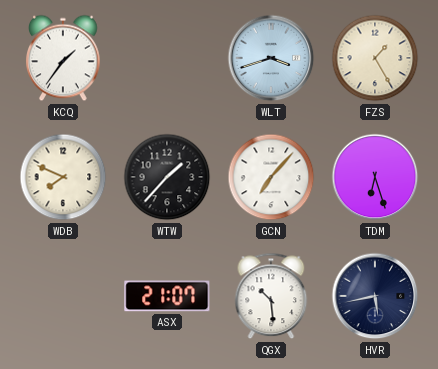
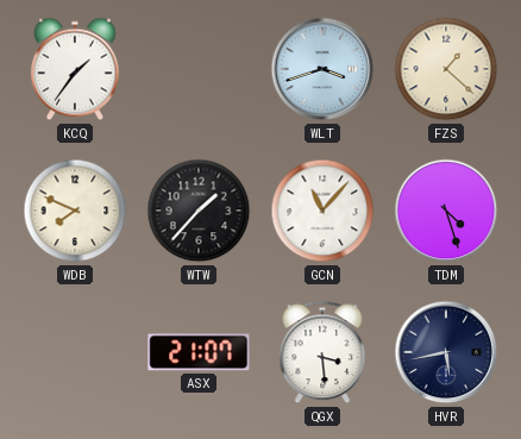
FZS: 1:25 -> 1:22
GCN: 7:07 -> 11:07
TDM: 6:27 -> 4:27
QGX: 10:29 -> 3:29
